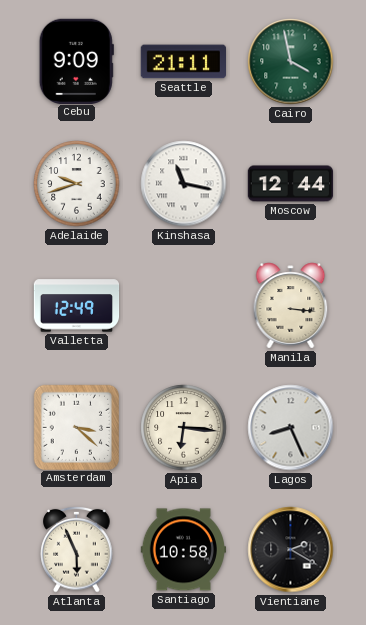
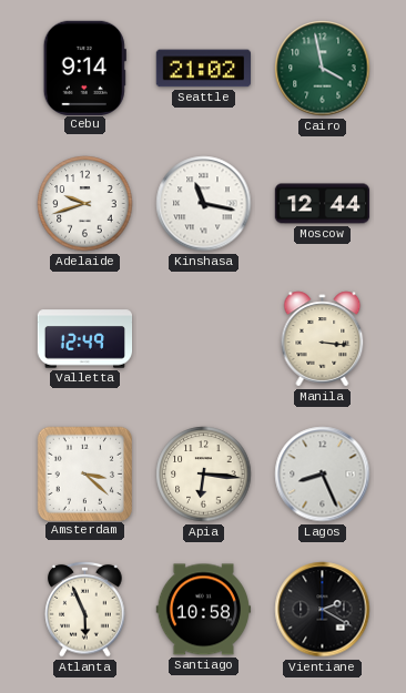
Cebu: 9:09 -> 9:14
Seattle: 21:11 -> 21:02
